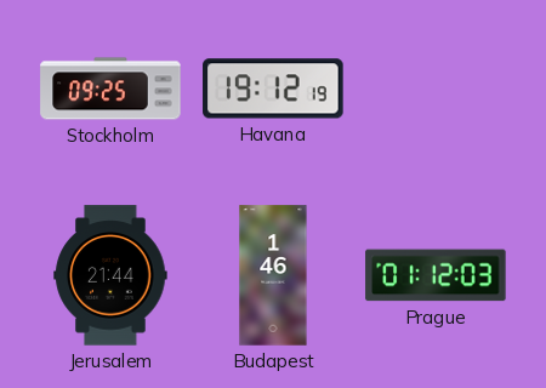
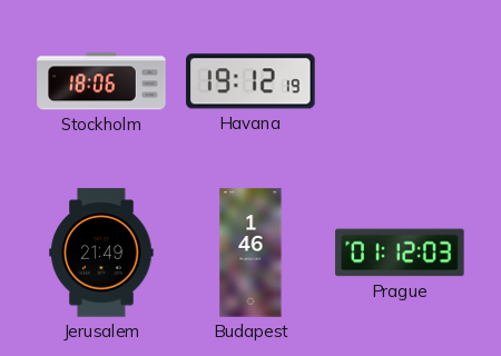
Stockholm: 09:25 -> 18:06
Jerusalem: 21:44 -> 21:49
